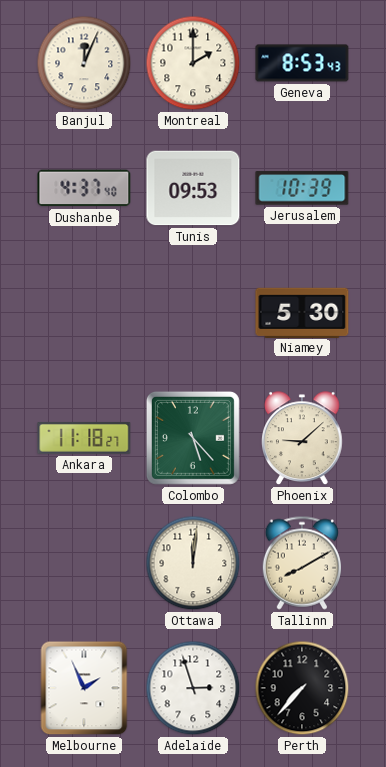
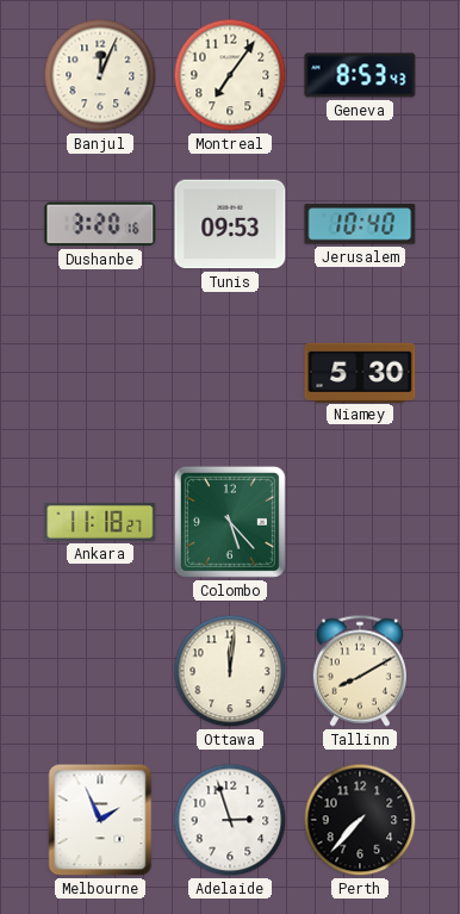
Montreal: 2:00 -> 7:06
Dushanbe: 4:37 -> 3:20
Jerusalem: 10:39 -> 10:40
Phoenix: 9:08 -> none
